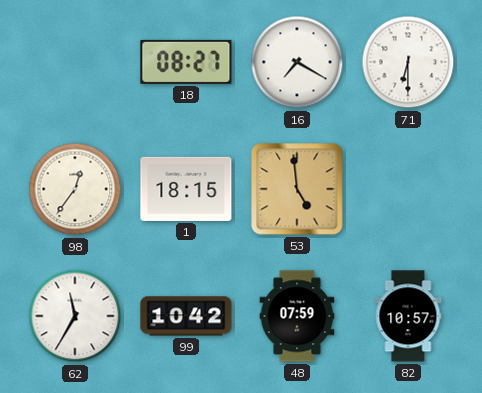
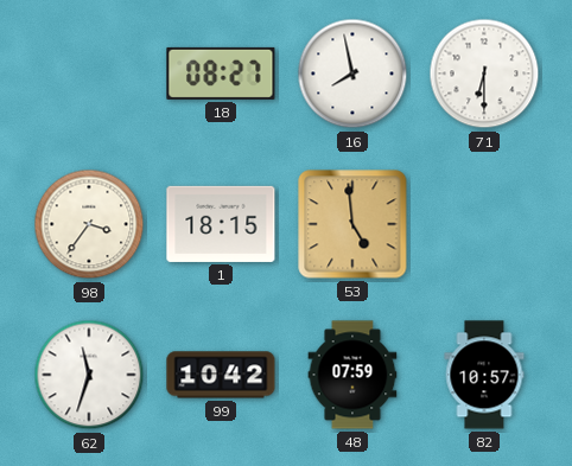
16: 7:20 -> 7:58
98: 12:36 -> 3:36
62: 11:35 -> 11:33
